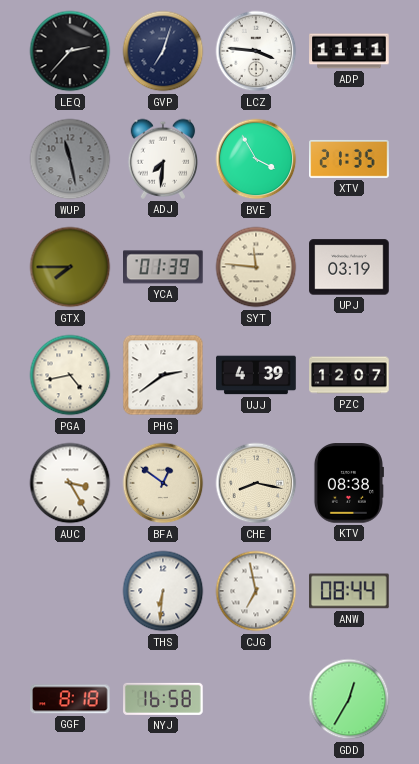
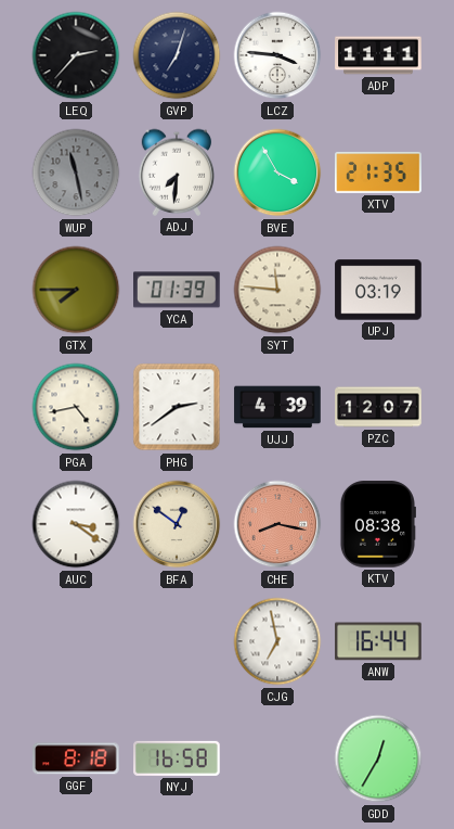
AUC: 3:25 -> 3:21
CHE dial: cream -> salmon
THS: 6:31 -> none
ANW: 08:44 -> 16:44
